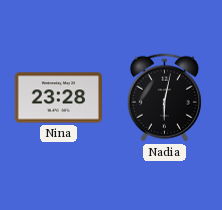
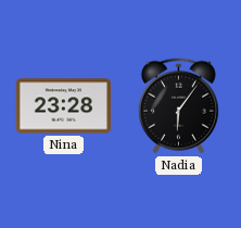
Nadia: 6:02 -> 6:06
